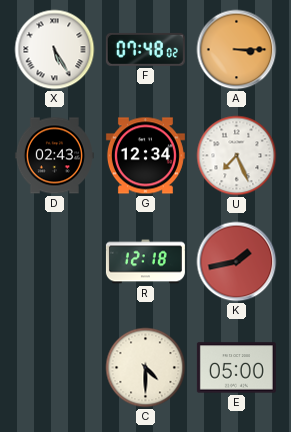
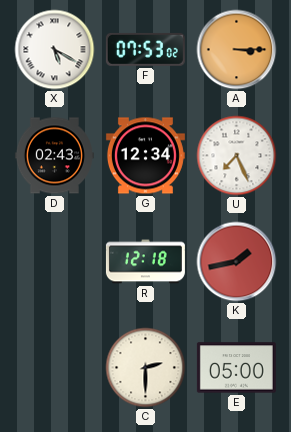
X: 5:25 -> 5:20
F: 07:48 -> 07:53
C: 4:30 -> 2:30
